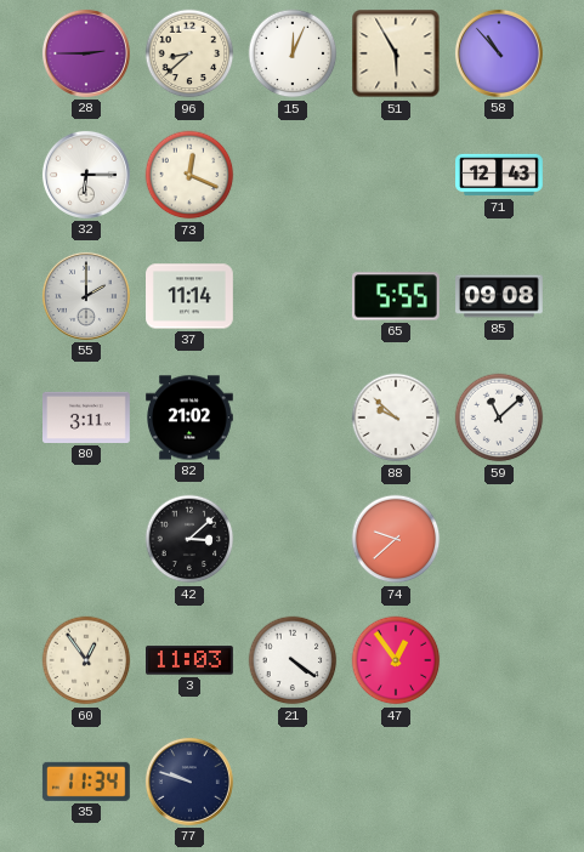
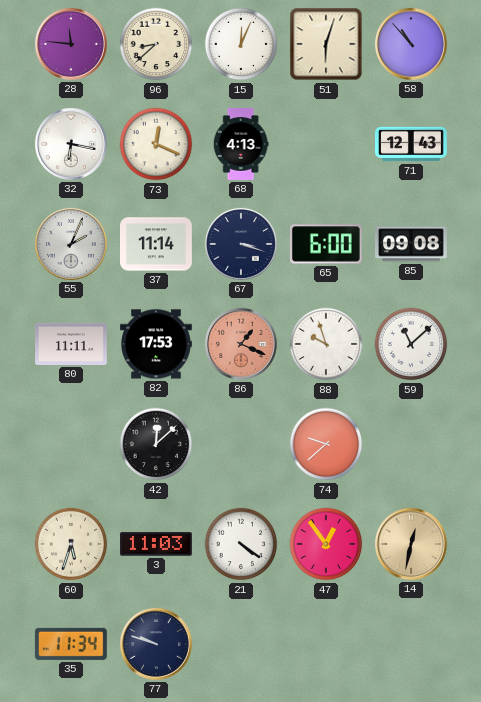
28: 2:45 -> 11:46
51: 5:55 -> 6:03
32: 6:15 -> 6:17
68: none -> 4:13
55: 2:00 -> 2:04
67: none -> 3:18
65: 5:55 -> 6:00
80: 3:11 -> 11:11
82: 21:02 -> 17:53
86: none -> 1:19
88: 9:52 -> 9:57
42: 3:08 -> 12:08
60: 12:54 -> 5:33
14: none -> 12:32
